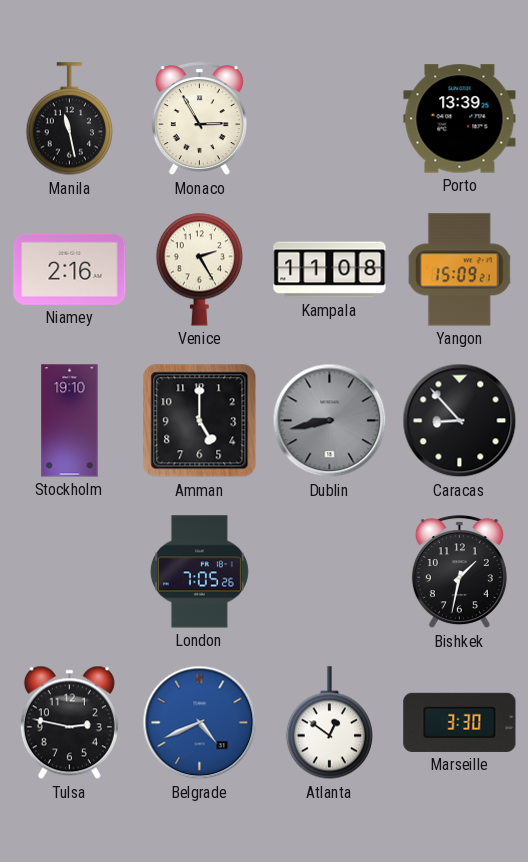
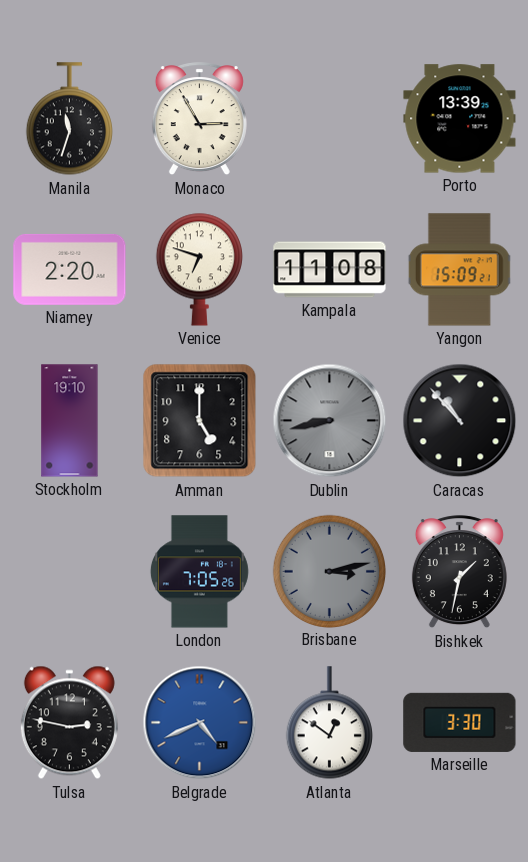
Manila: 11:28 -> 11:33
Niamey: 2:16 -> 2:20
Venice: 2:25 -> 6:48
Caracas: 8:53 -> 10:53
Brisbane: none -> 3:13
